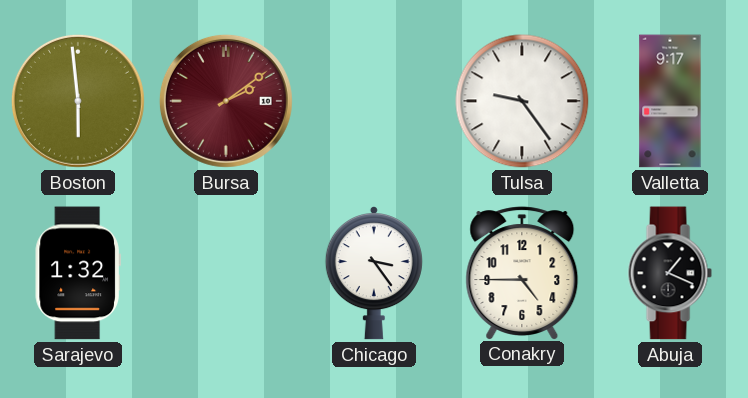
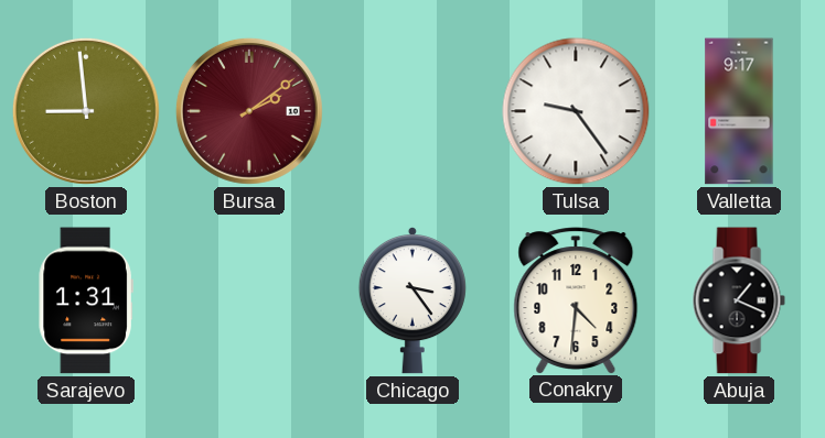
Boston: 5:59 -> 8:59
Sarajevo: 1:32 -> 1:31
Conakry: 4:45 -> 4:31
